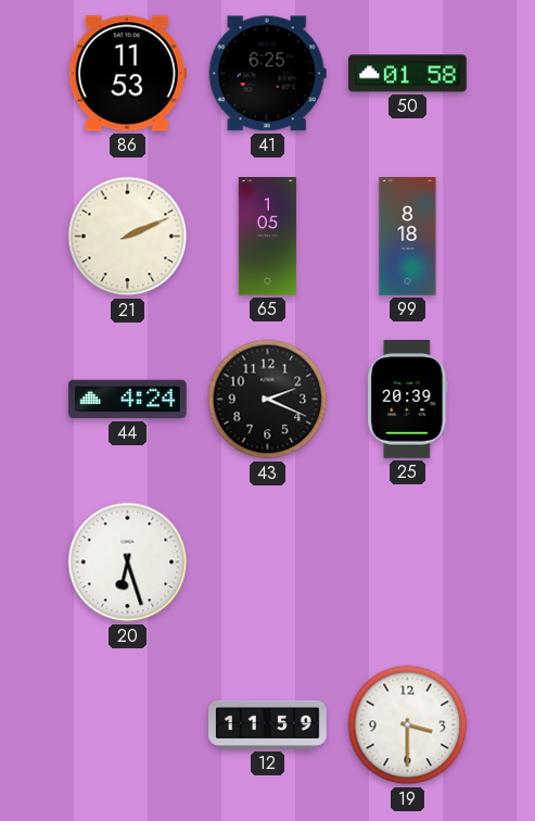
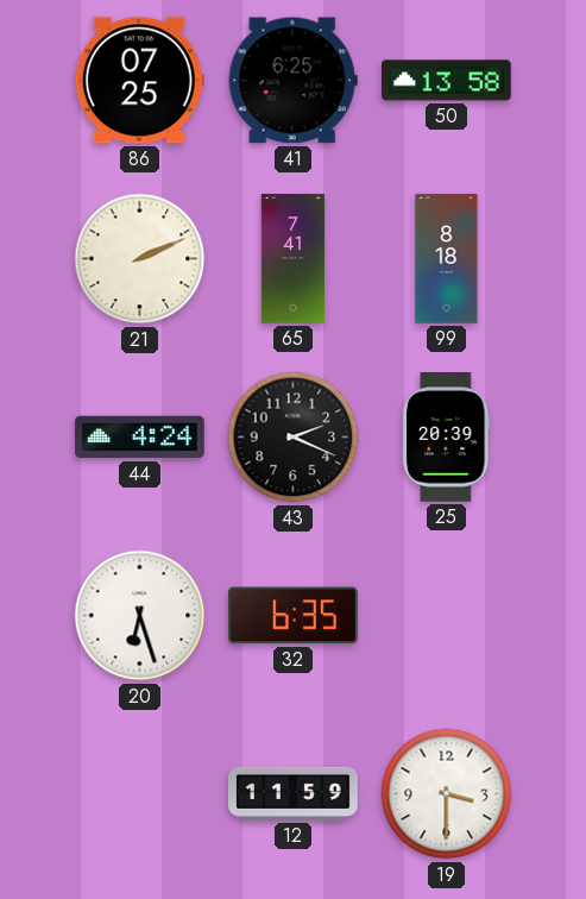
86: 11:53 -> 07:25
50: 01:58 -> 13:58
65: 1:05 -> 7:41
32: none -> 6:35
